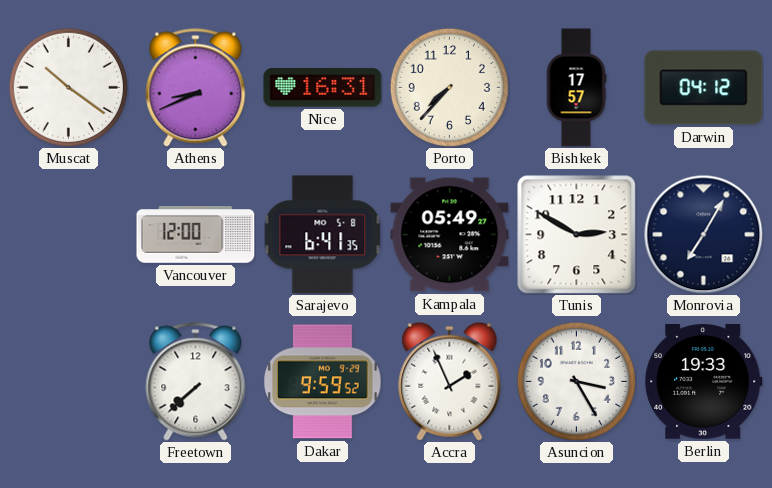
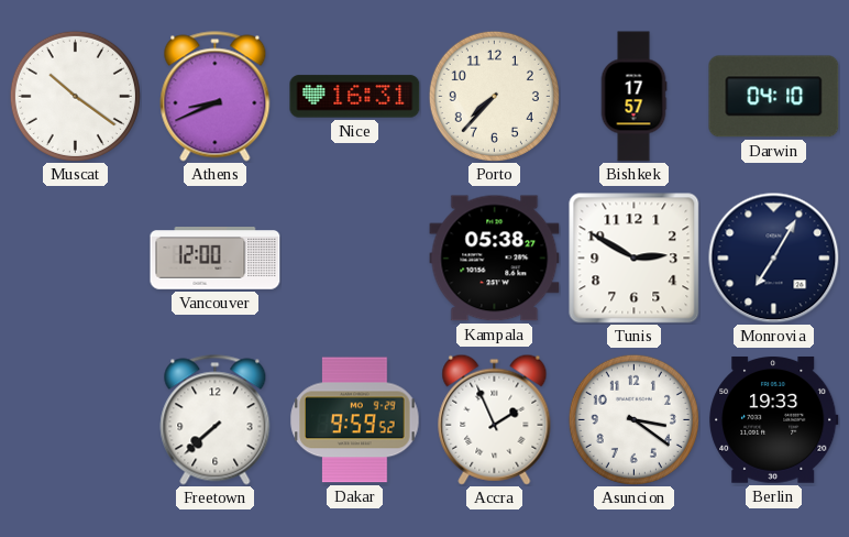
Darwin: 04:12 -> 04:10
Sarajevo: 6:41 -> none
Kampala: 05:49 -> 05:38
Asuncion: 3:25 -> 3:21
